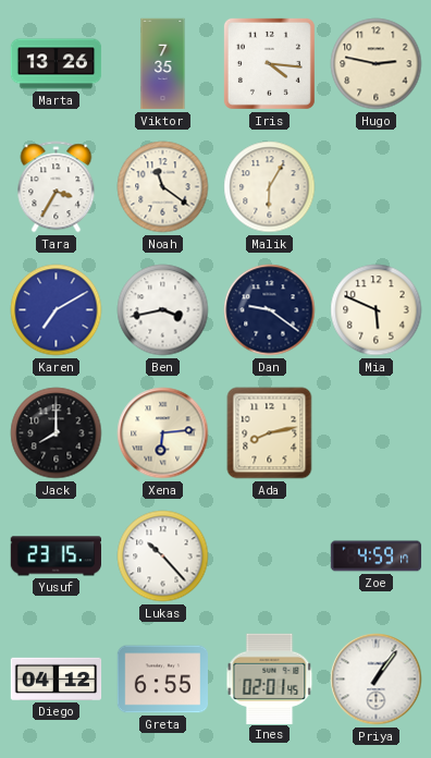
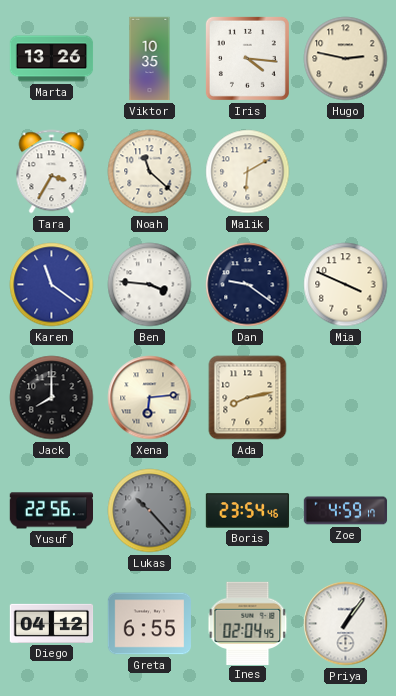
Viktor: 7:35 -> 10:35
Noah: 11:21 -> 11:22
Malik: 6:05 -> 6:10
Karen: 7:10 -> 11:21
Ben: 3:43 -> 3:46
Mia: 5:49 -> 3:49
Yusuf: 23:15 -> 22:56
Lukas dial: white -> grey
Boris: none -> 23:54
Ines: 02:01 -> 02:04
